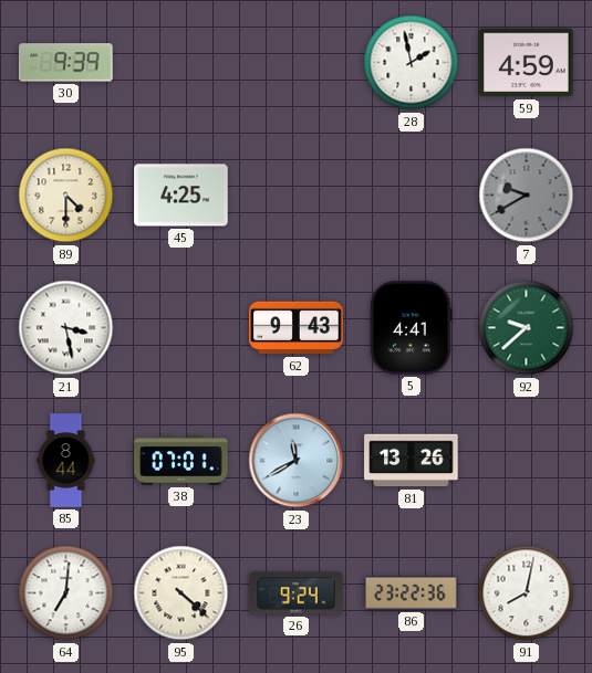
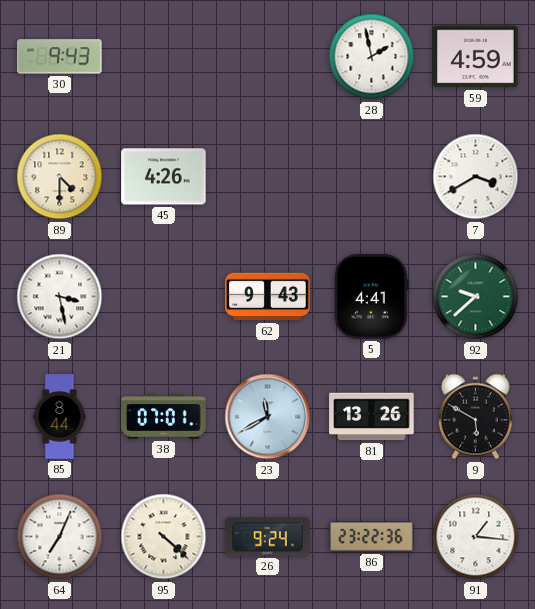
30: 9:39 -> 9:43
45: 4:25 -> 4:26
7: 9:40 -> 3:40
7 dial: grey -> white
9: none -> 5:50
64: 7:01 -> 7:04
91: 8:02 -> 1:16
